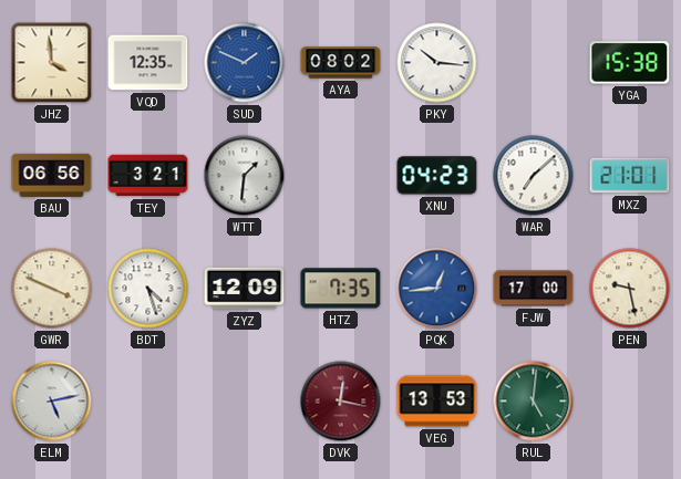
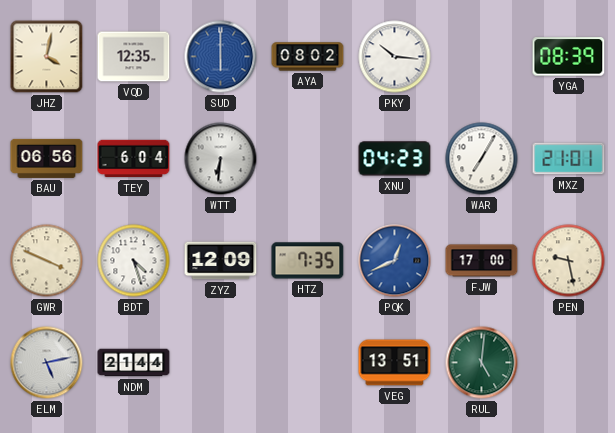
JHZ: 3:59 -> 4:02
SUD: 1:49 -> 6:00
YGA: 15:38 -> 08:39
TEY: 3:21 -> 6:04
WTT: 1:31 -> 6:31
WAR: 7:08 -> 7:05
PQK: 12:44 -> 12:41
NDM: none -> 21:44
DVK: 12:17 -> none
VEG: 13:53 -> 13:51
